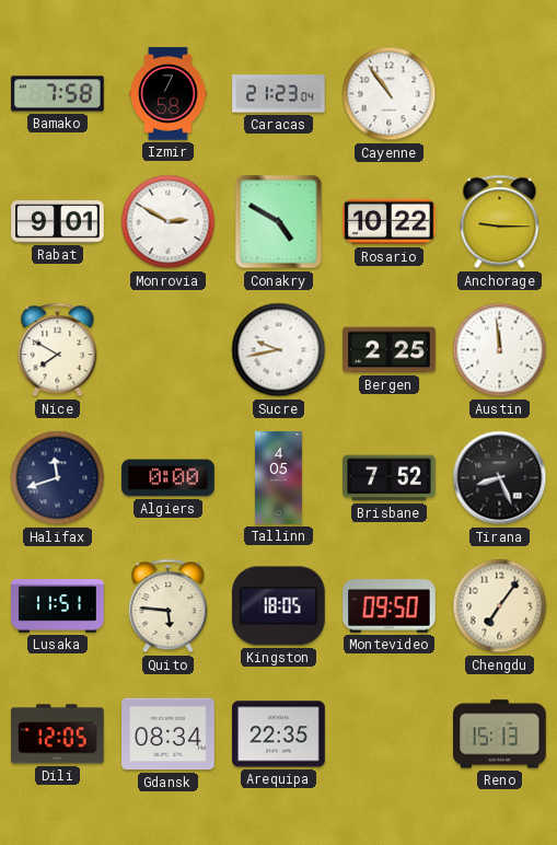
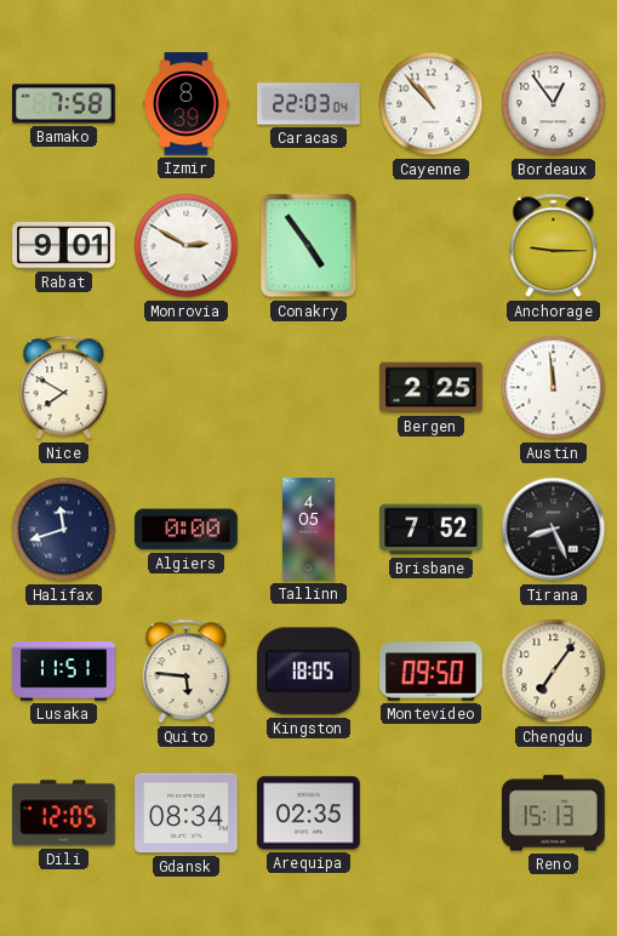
Izmir: 7:58 -> 8:39
Caracas: 21:23 -> 22:03
Cayenne: 10:54 -> 10:53
Bordeaux: none -> 12:54
Conakry: 4:50 -> 4:54
Rosario: 10:22 -> none
Sucre: 9:43 -> none
Arequipa: 22:35 -> 02:35
